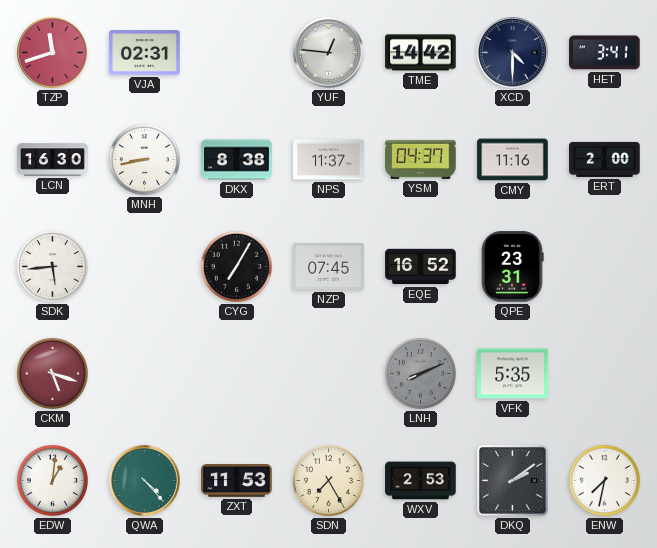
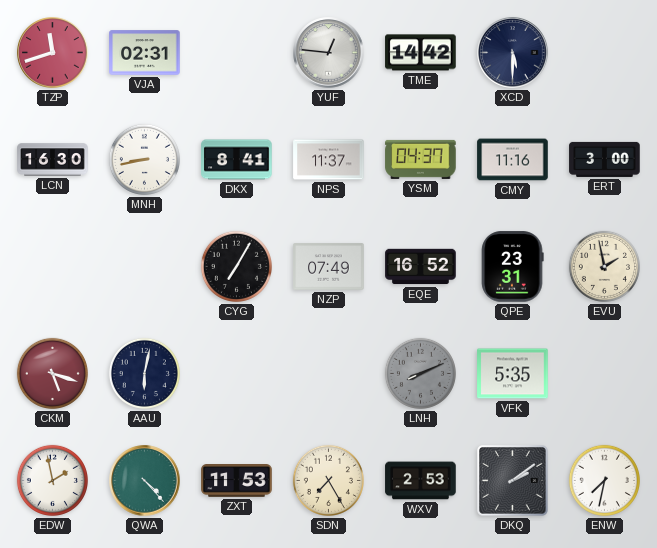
XCD: 4:30 -> 5:30
HET: 3:41 -> none
DKX: 8:38 -> 8:41
ERT: 2:00 -> 3:00
SDK: 5:44 -> none
NZP: 07:45 -> 07:49
EVU: none -> 1:58
AAU: none -> 6:02
EDW: 1:01 -> 1:58
